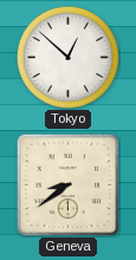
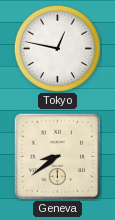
Tokyo: 12:52 -> 12:47
